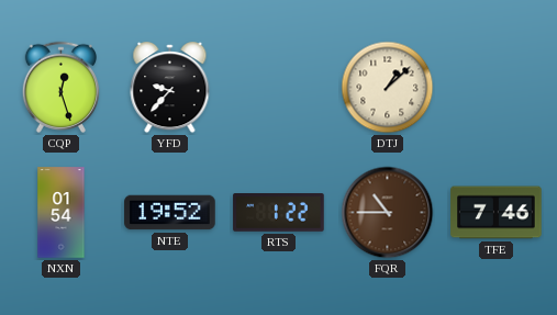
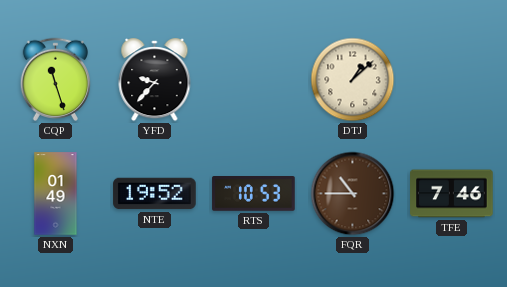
CQP: 12:27 -> 11:27
NXN: 01:54 -> 01:49
RTS: 1:22 -> 10:53
